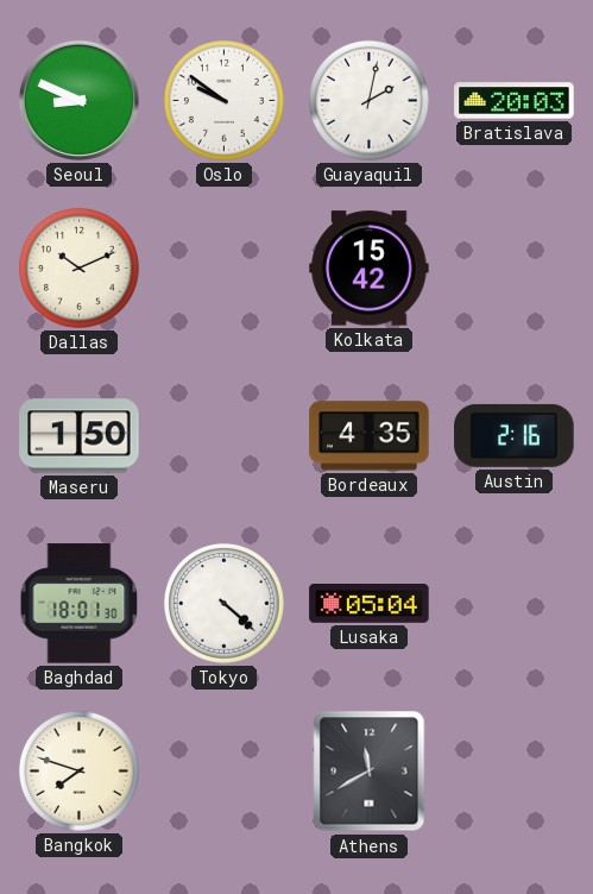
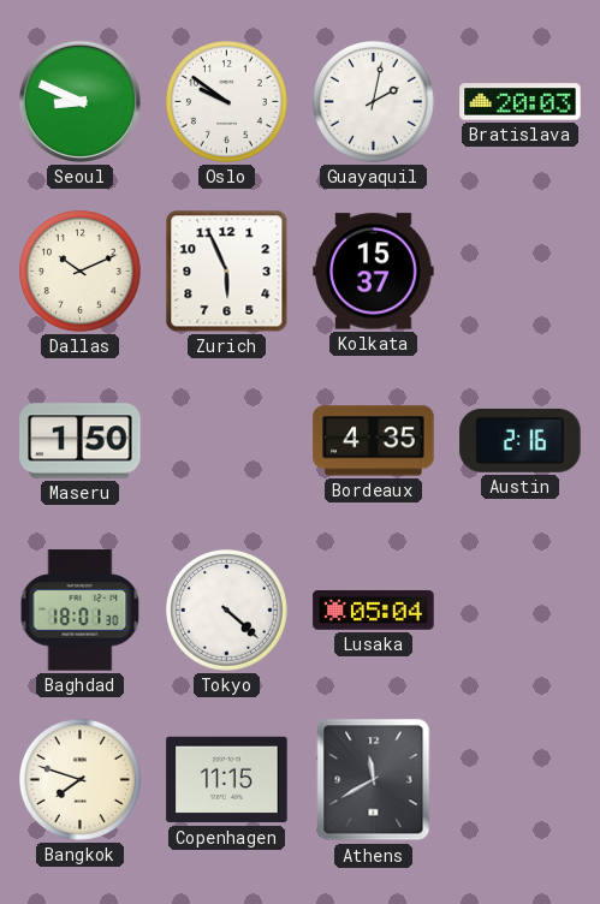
Zurich: none -> 5:56
Kolkata: 15:42 -> 15:37
Copenhagen: none -> 11:15
